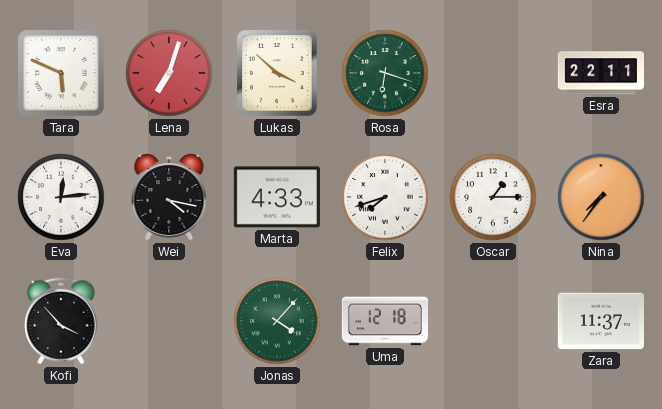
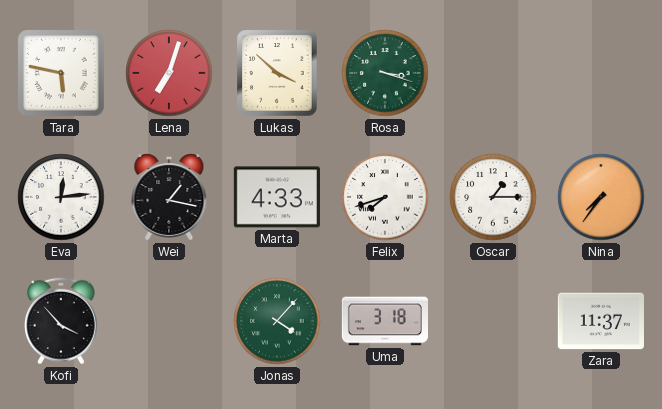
Tara: 5:49 -> 5:47
Rosa: 6:18 -> 3:18
Esra: 22:11 -> none
Wei: 4:17 -> 1:17
Uma: 12:18 -> 3:18
